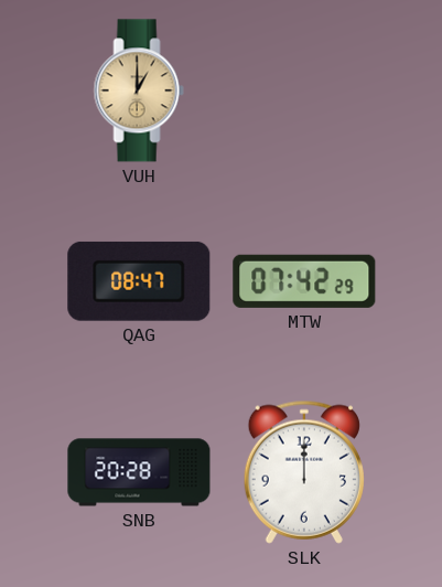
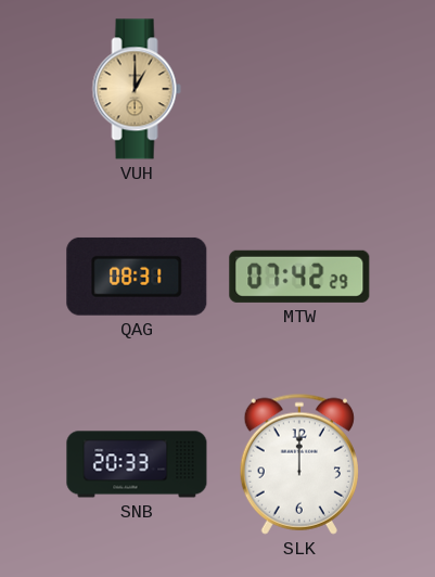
QAG: 08:47 -> 08:31
SNB: 20:28 -> 20:33
